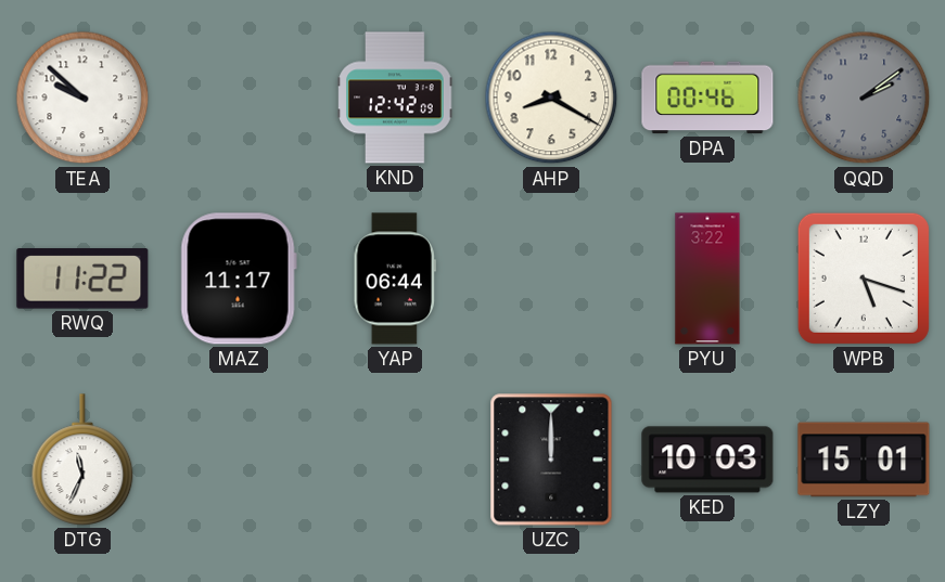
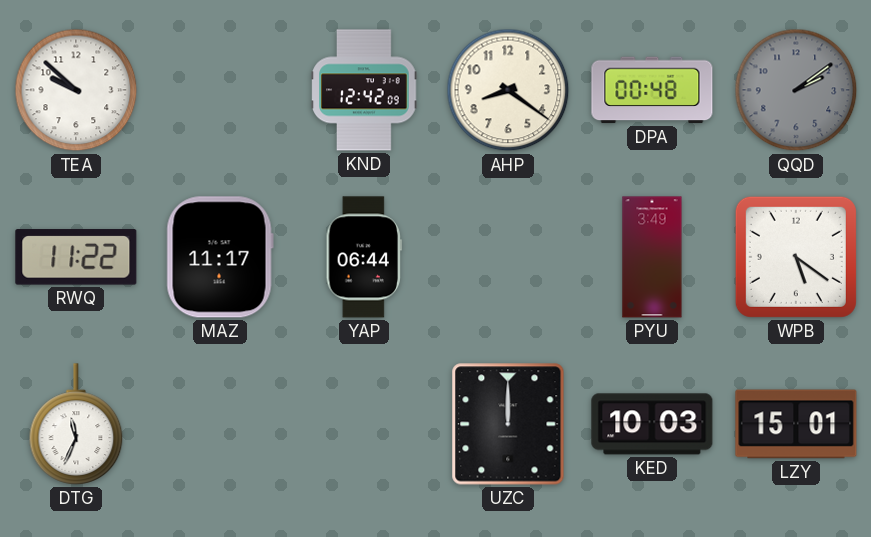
AHP: 8:20 -> 8:21
DPA: 00:46 -> 00:48
PYU: 3:22 -> 3:49
WPB: 5:18 -> 5:21
